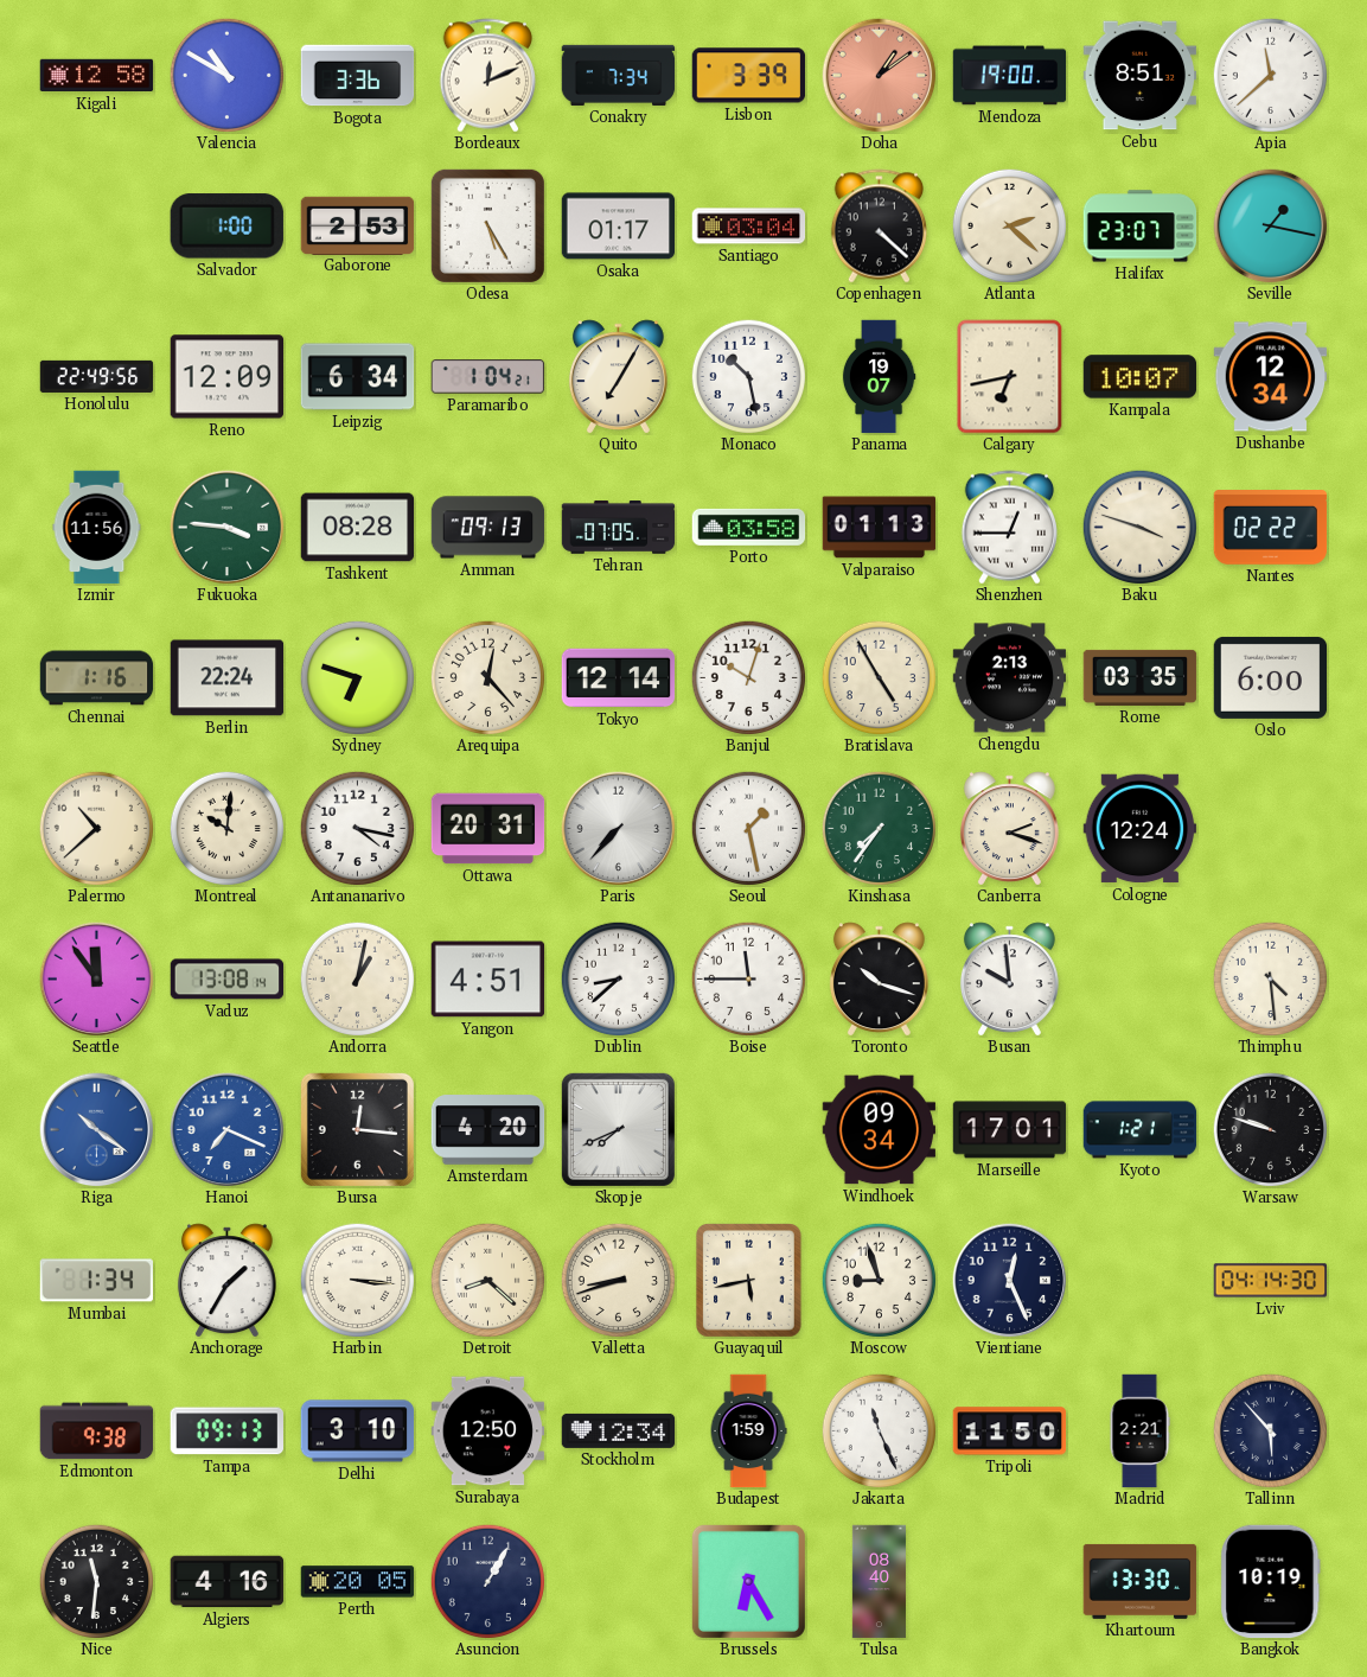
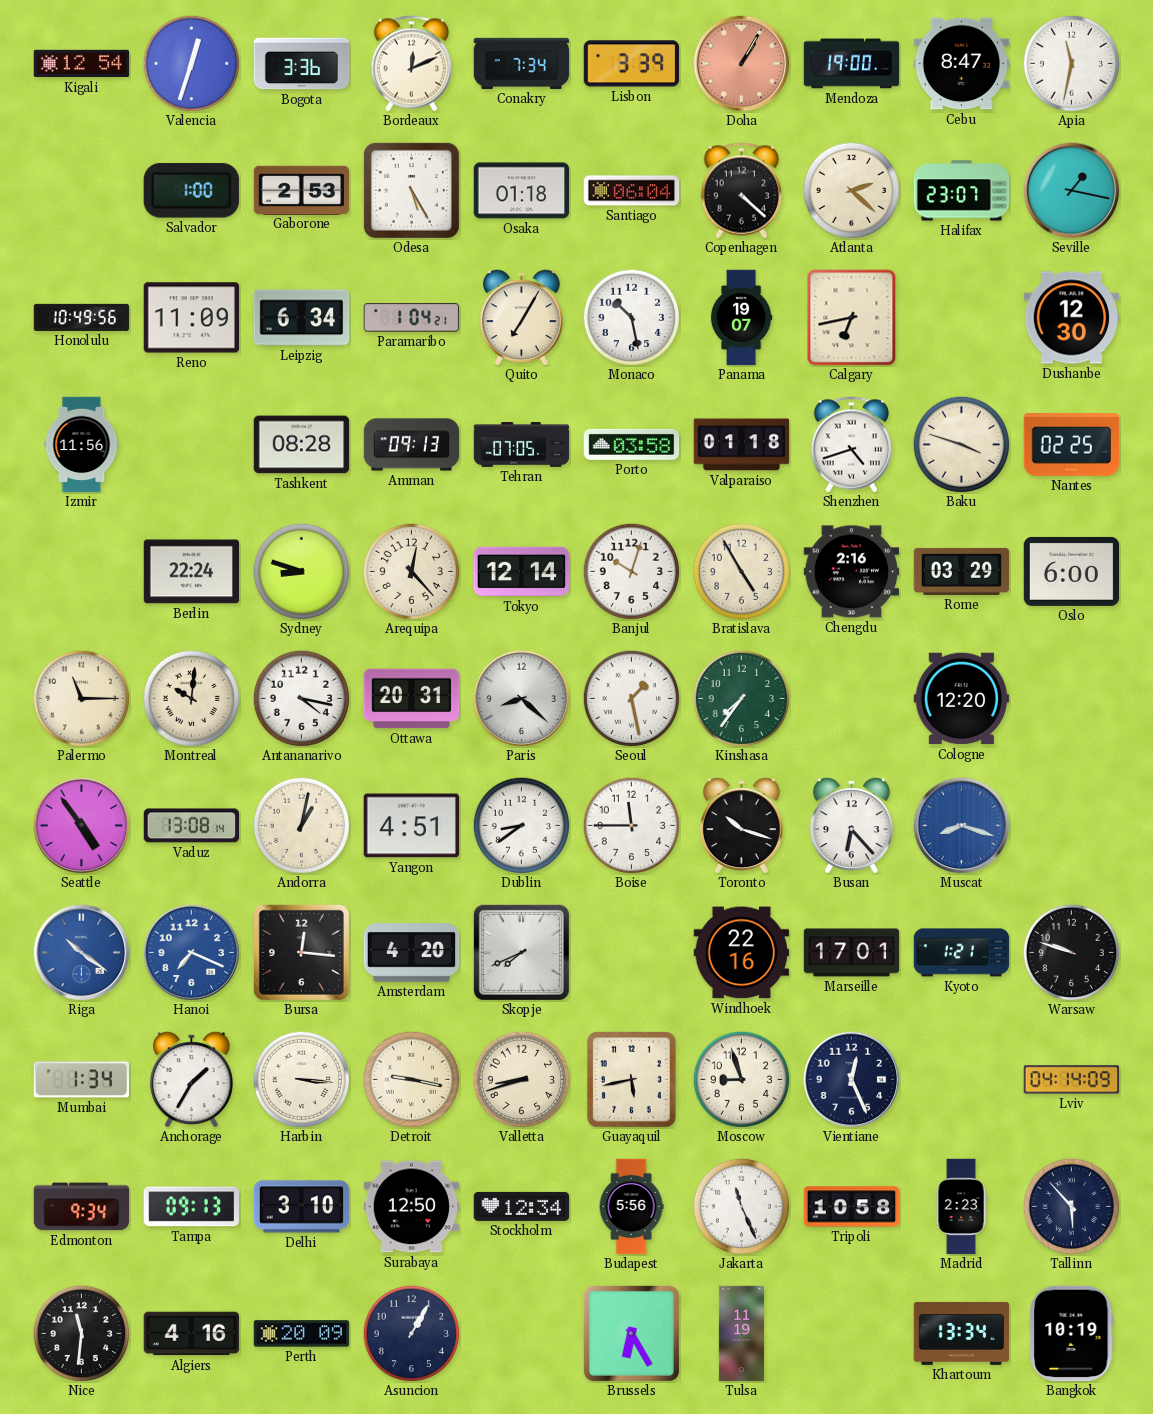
Kigali: 12:58 -> 12:54
Valencia: 10:50 -> 12:33
Doha: 1:09 -> 1:05
Cebu: 8:51 -> 8:47
Apia: 11:38 -> 11:32
Osaka: 01:17 -> 01:18
Santiago: 03:04 -> 06:04
Honolulu: 22:49 -> 10:49
Reno: 12:09 -> 11:09
Kampala: 10:07 -> none
Dushanbe: 12:34 -> 12:30
Fukuoka: 3:46 -> none
Valparaiso: 01:13 -> 01:18
Shenzhen: 12:45 -> 4:42
Nantes: 02:22 -> 02:25
Chennai: 1:16 -> none
Sydney: 6:48 -> 8:48
Chengdu: 2:13 -> 2:16
Rome: 03:35 -> 03:29
Palermo: 10:38 -> 11:15
Paris: 7:37 -> 8:22
Canberra: 2:18 -> none
Cologne: 12:24 -> 12:20
Seattle: 11:54 -> 4:54
Dublin: 8:38 -> 8:39
Busan: 9:59 -> 6:23
Muscat: none -> 8:18
Thimphu: 4:29 -> none
Windhoek: 09:34 -> 22:16
Detroit: 8:22 -> 9:17
Lviv: 04:14:30 -> 04:14:09
Edmonton: 9:38 -> 9:34
Budapest: 1:59 -> 5:56
Tripoli: 11:50 -> 10:58
Madrid: 2:21 -> 2:23
Perth: 20:05 -> 20:09
Tulsa: 08:40 -> 11:19
Khartoum: 13:30 -> 13:34
